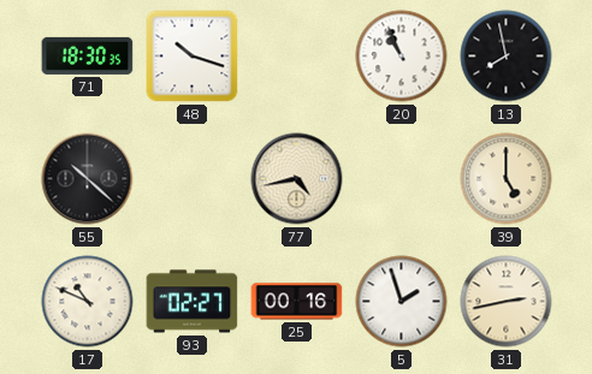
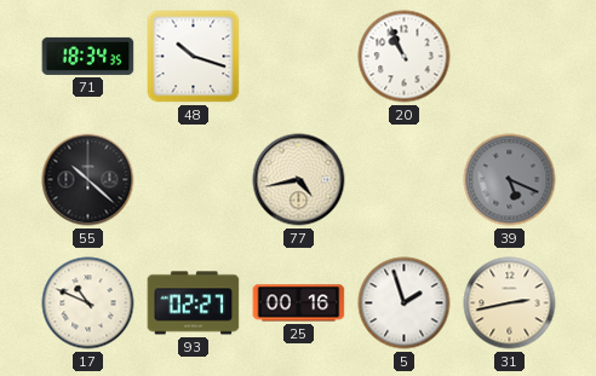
71: 18:30 -> 18:34
13: 7:58 -> none
39: 5:00 -> 5:19
39 dial: cream -> grey
